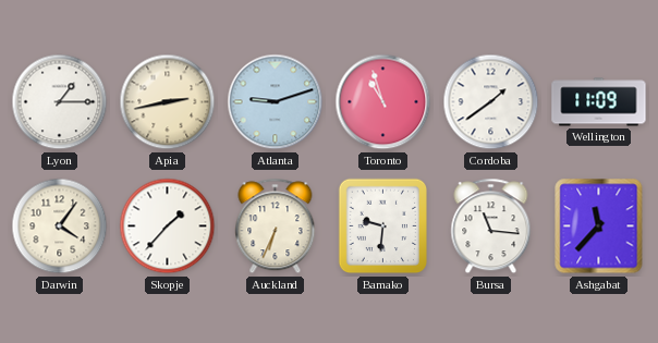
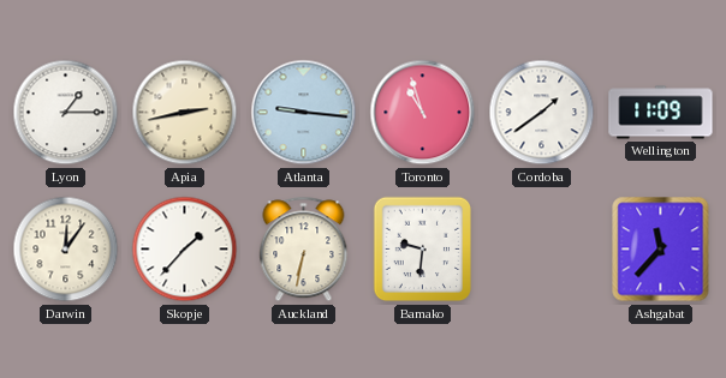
Atlanta: 9:12 -> 9:16
Darwin: 4:06 -> 12:06
Auckland: 6:34 -> 6:32
Bursa: 11:16 -> none
